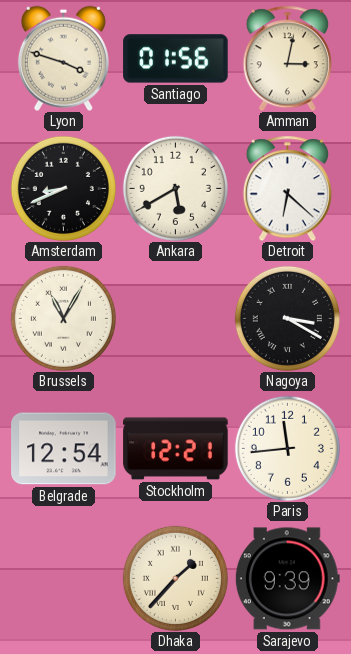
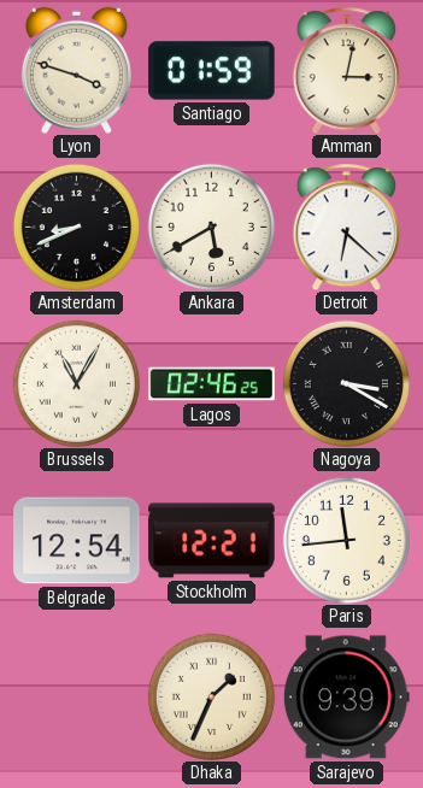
Santiago: 01:56 -> 01:59
Lagos: none -> 02:46
Dhaka: 1:37 -> 1:34
